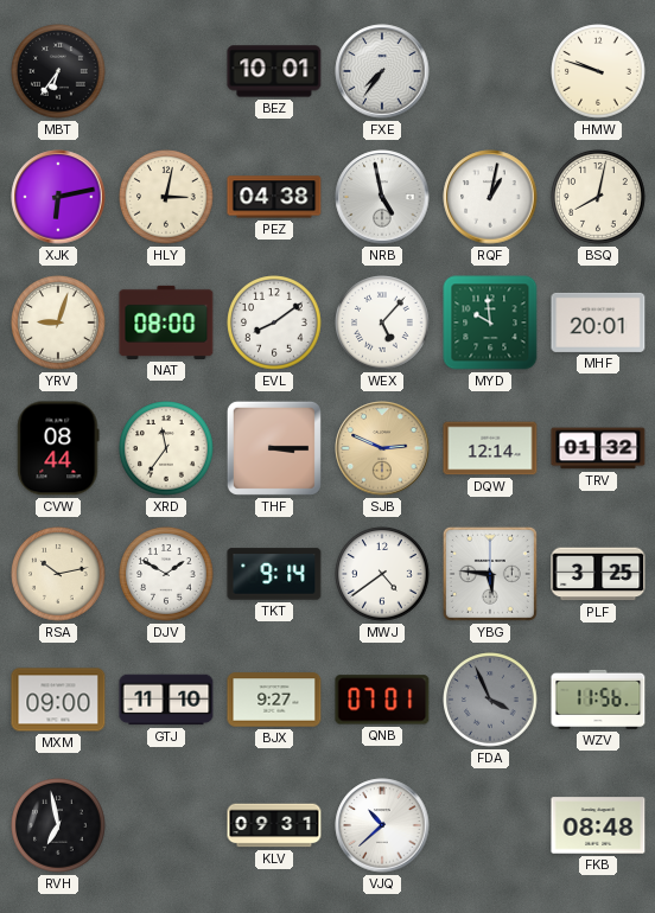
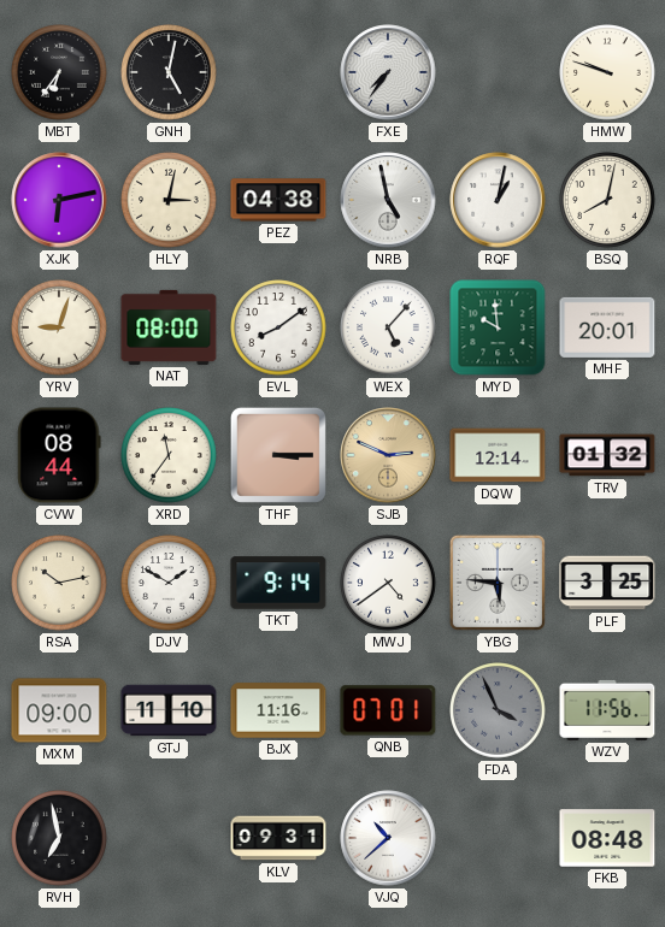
GNH: none -> 5:02
BEZ: 10:01 -> none
BJX: 9:27 -> 11:16
